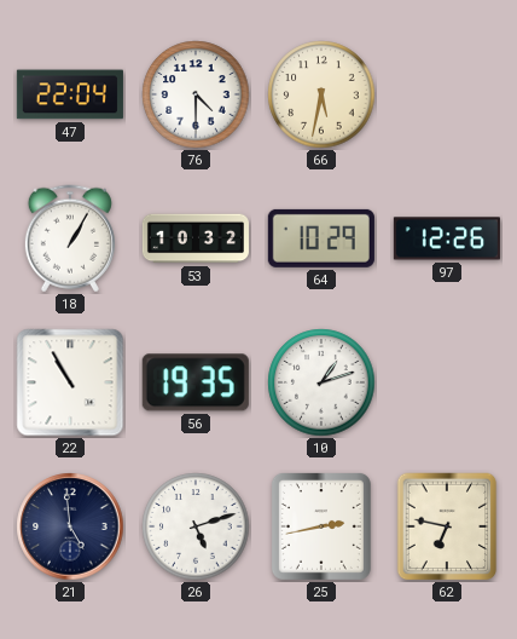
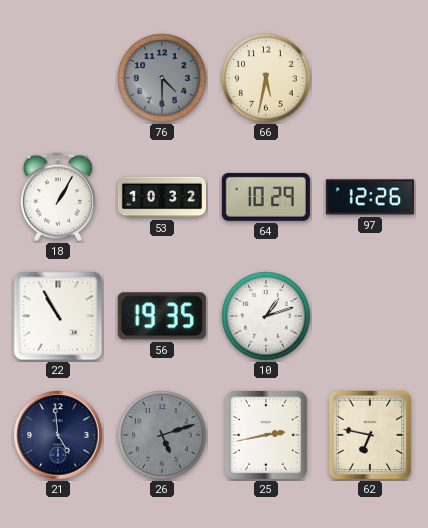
47: 22:04 -> none
76 dial: white -> grey
26 dial: white -> grey
